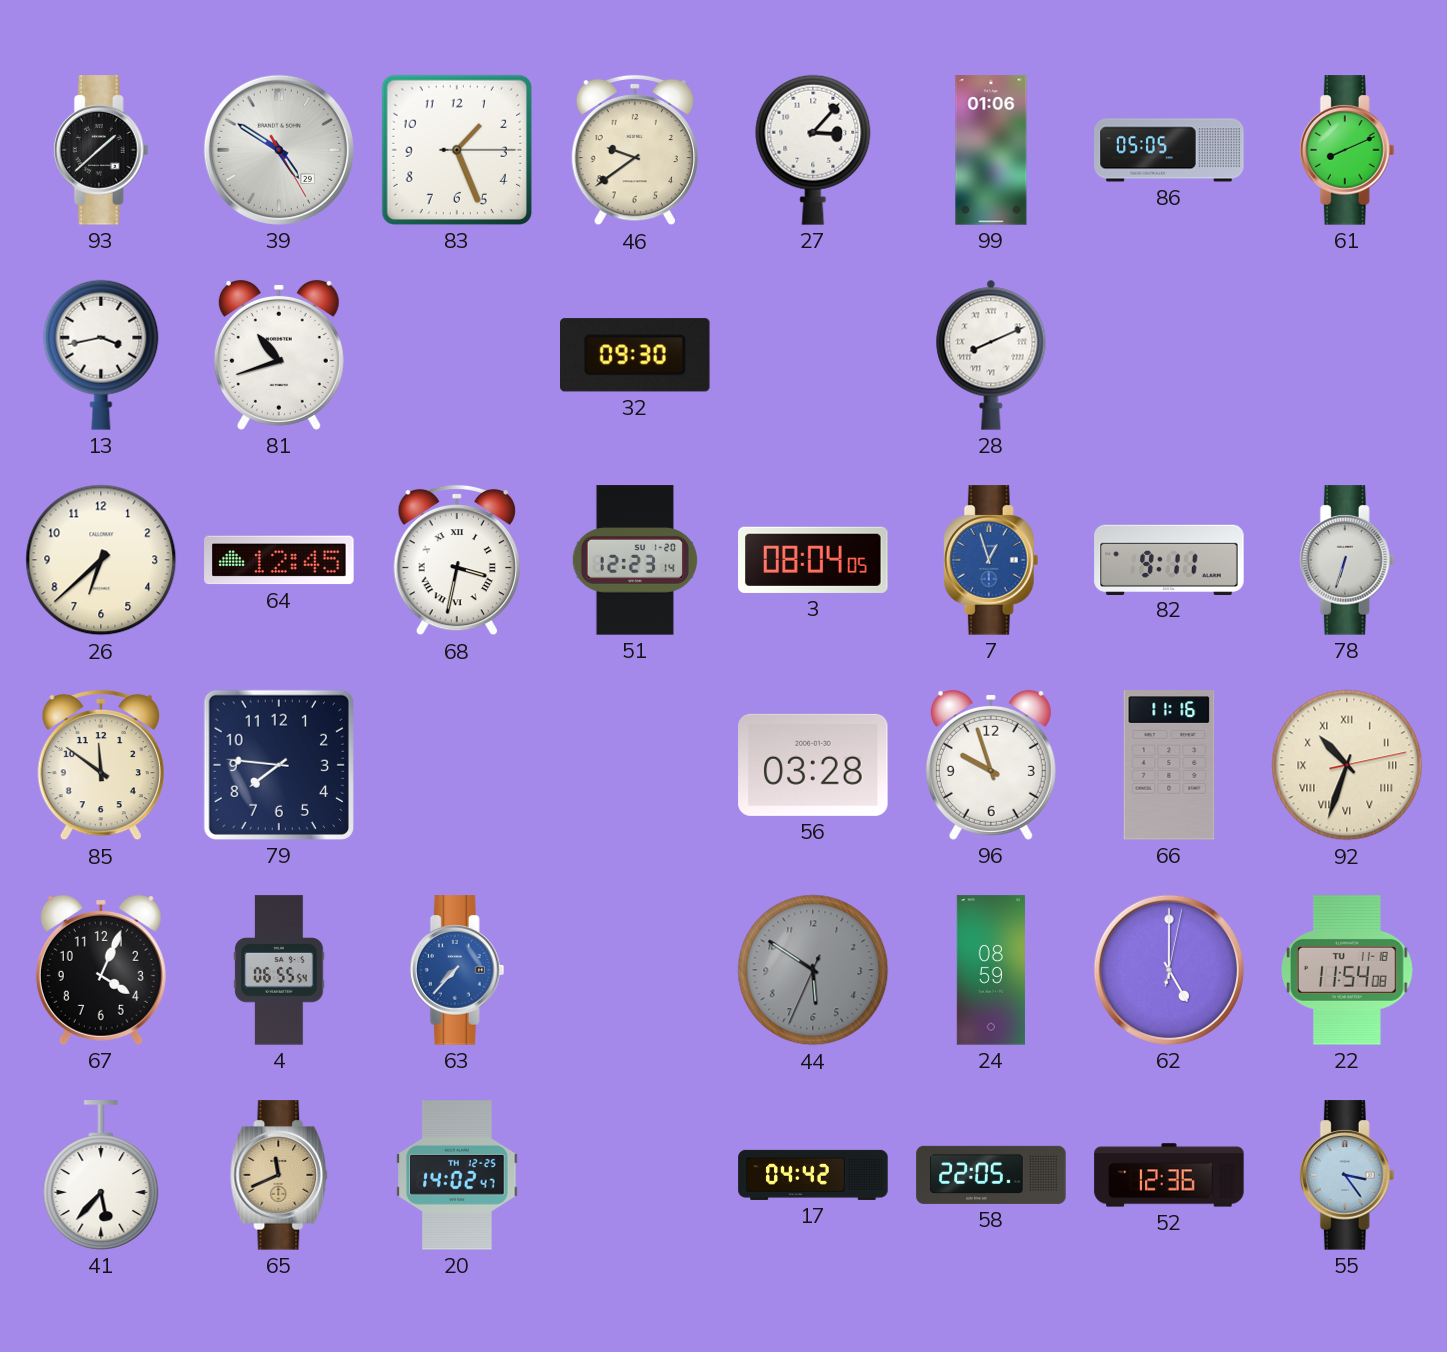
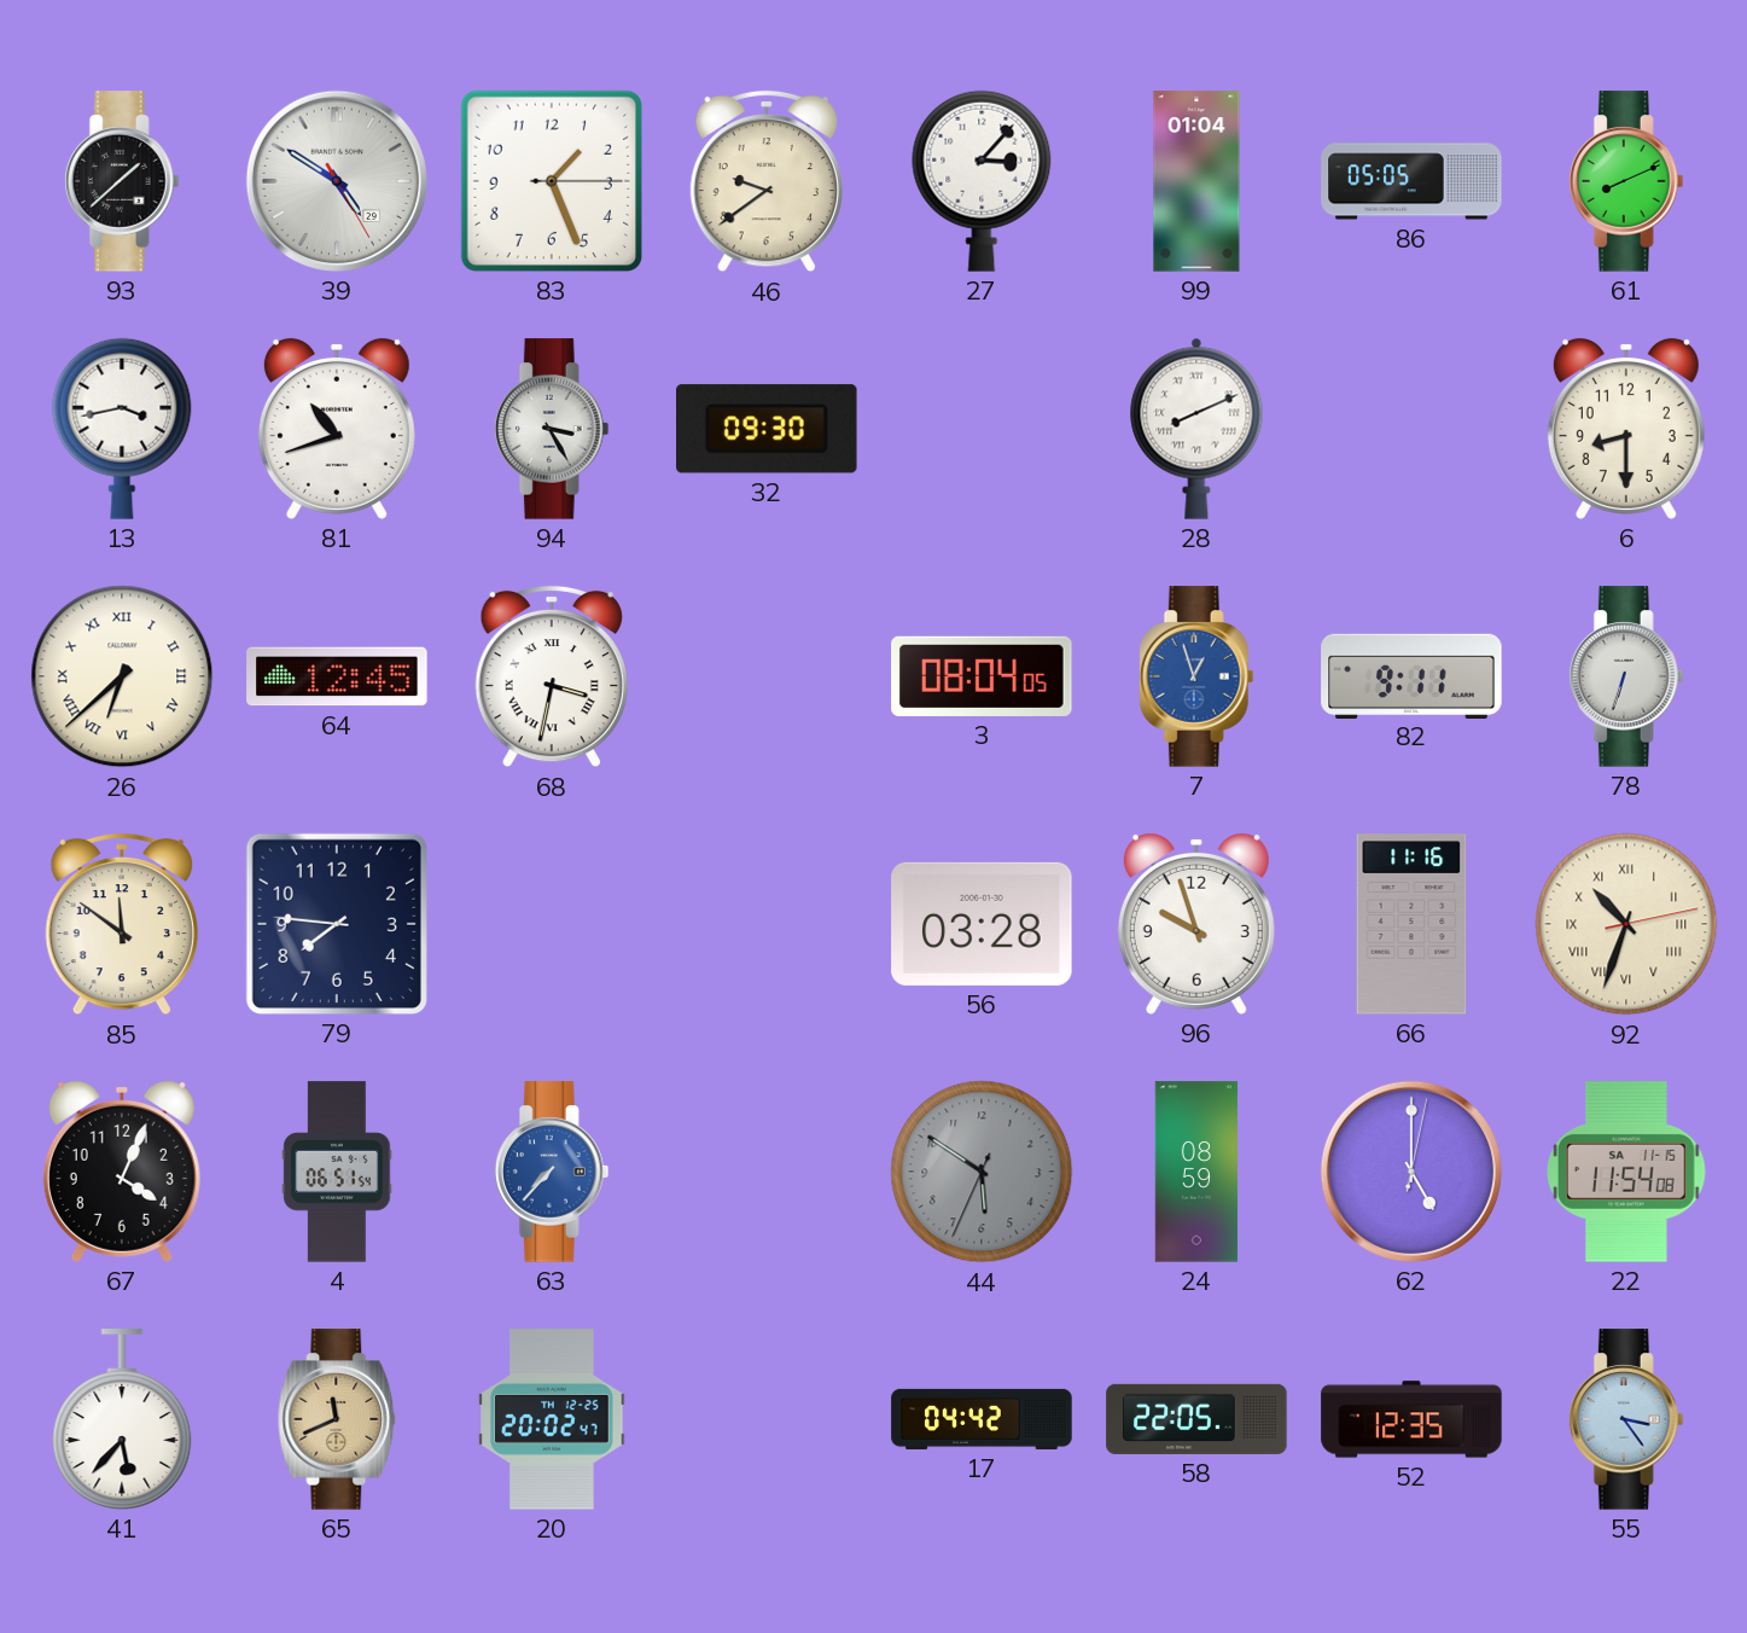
99: 01:06 -> 01:04
94: none -> 3:25
6: none -> 8:30
26 numerals: Arabic -> Roman
51: 12:23 -> none
4: 06:55 -> 06:51
22 date: TU 11-18 -> SA 11-15
20: 14:02 -> 20:02
52: 12:36 -> 12:35
